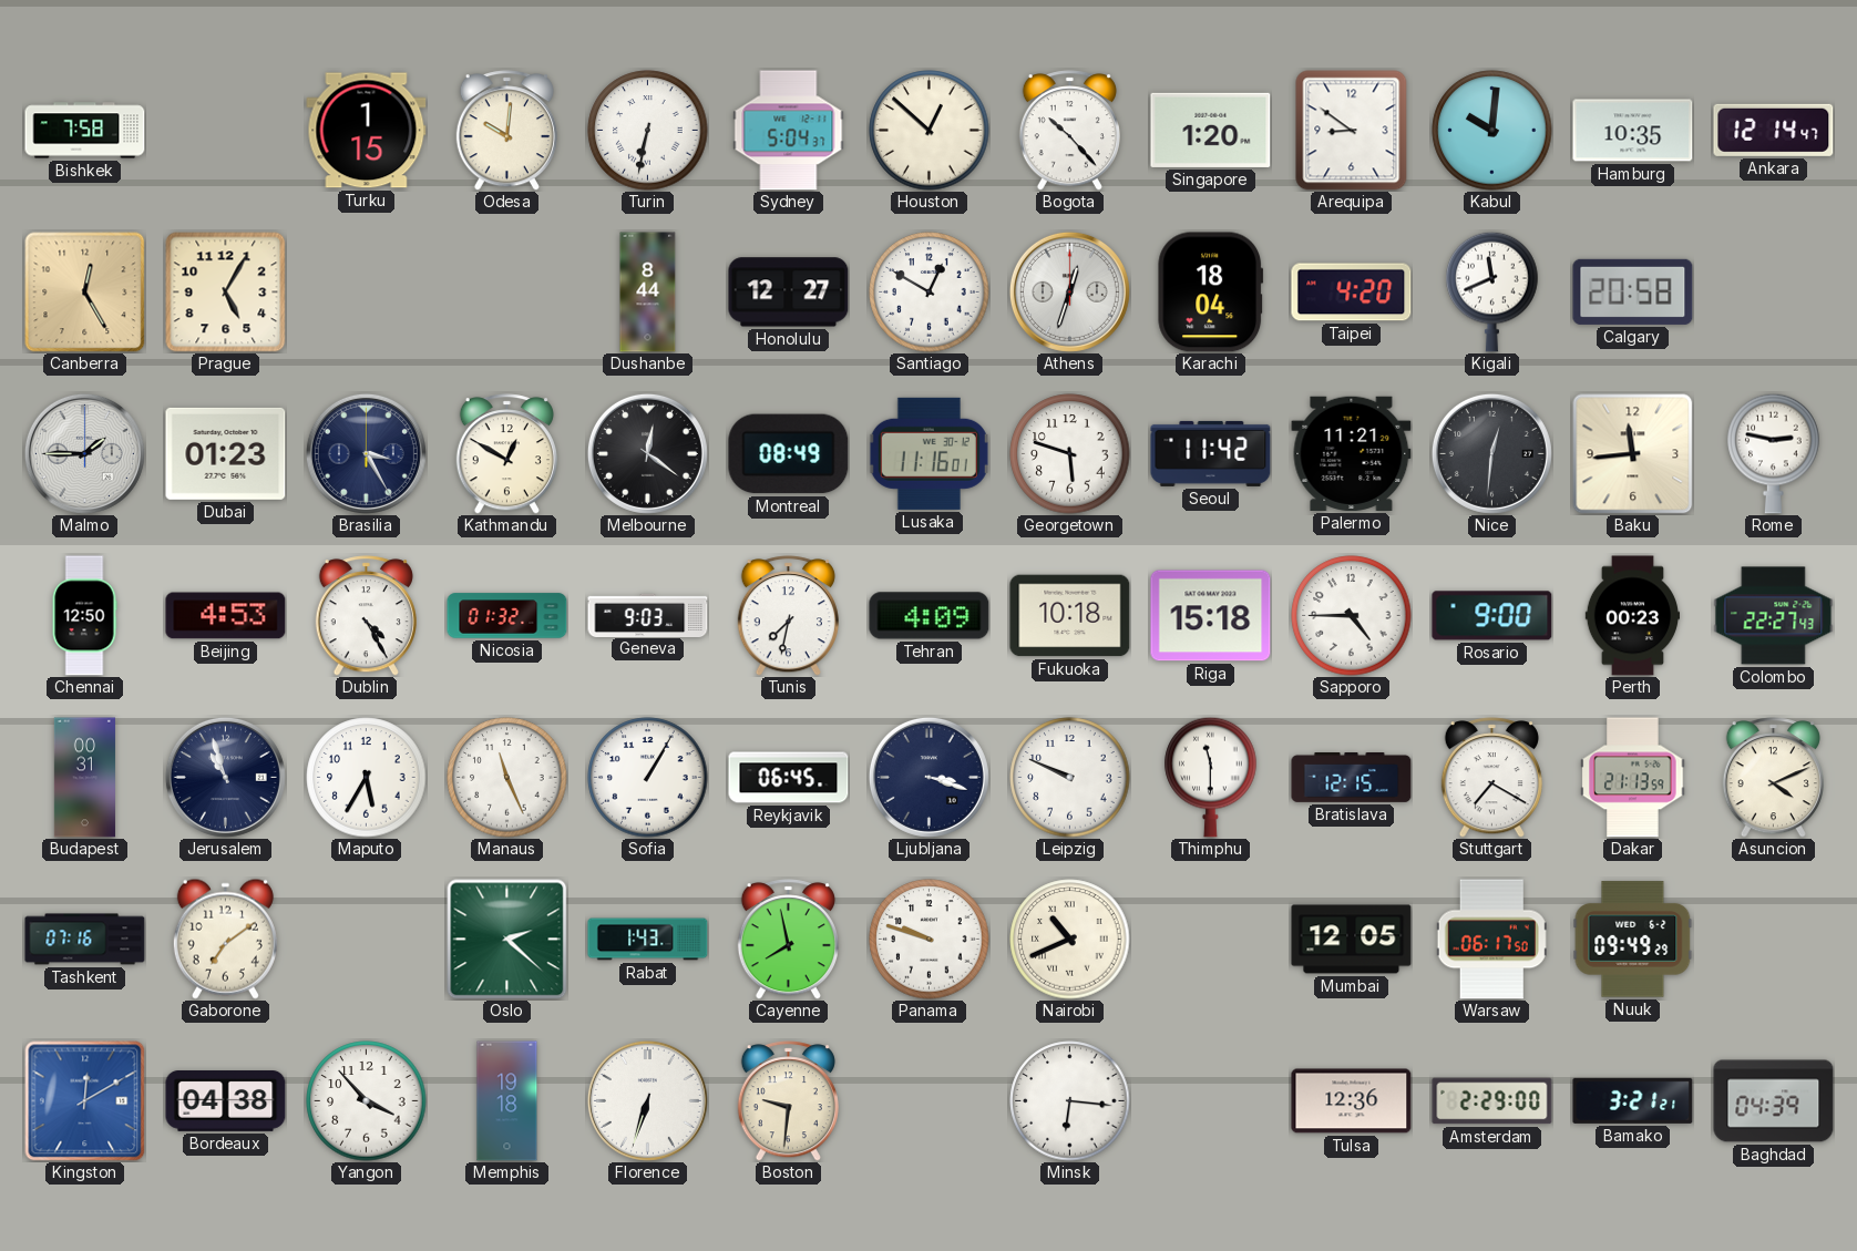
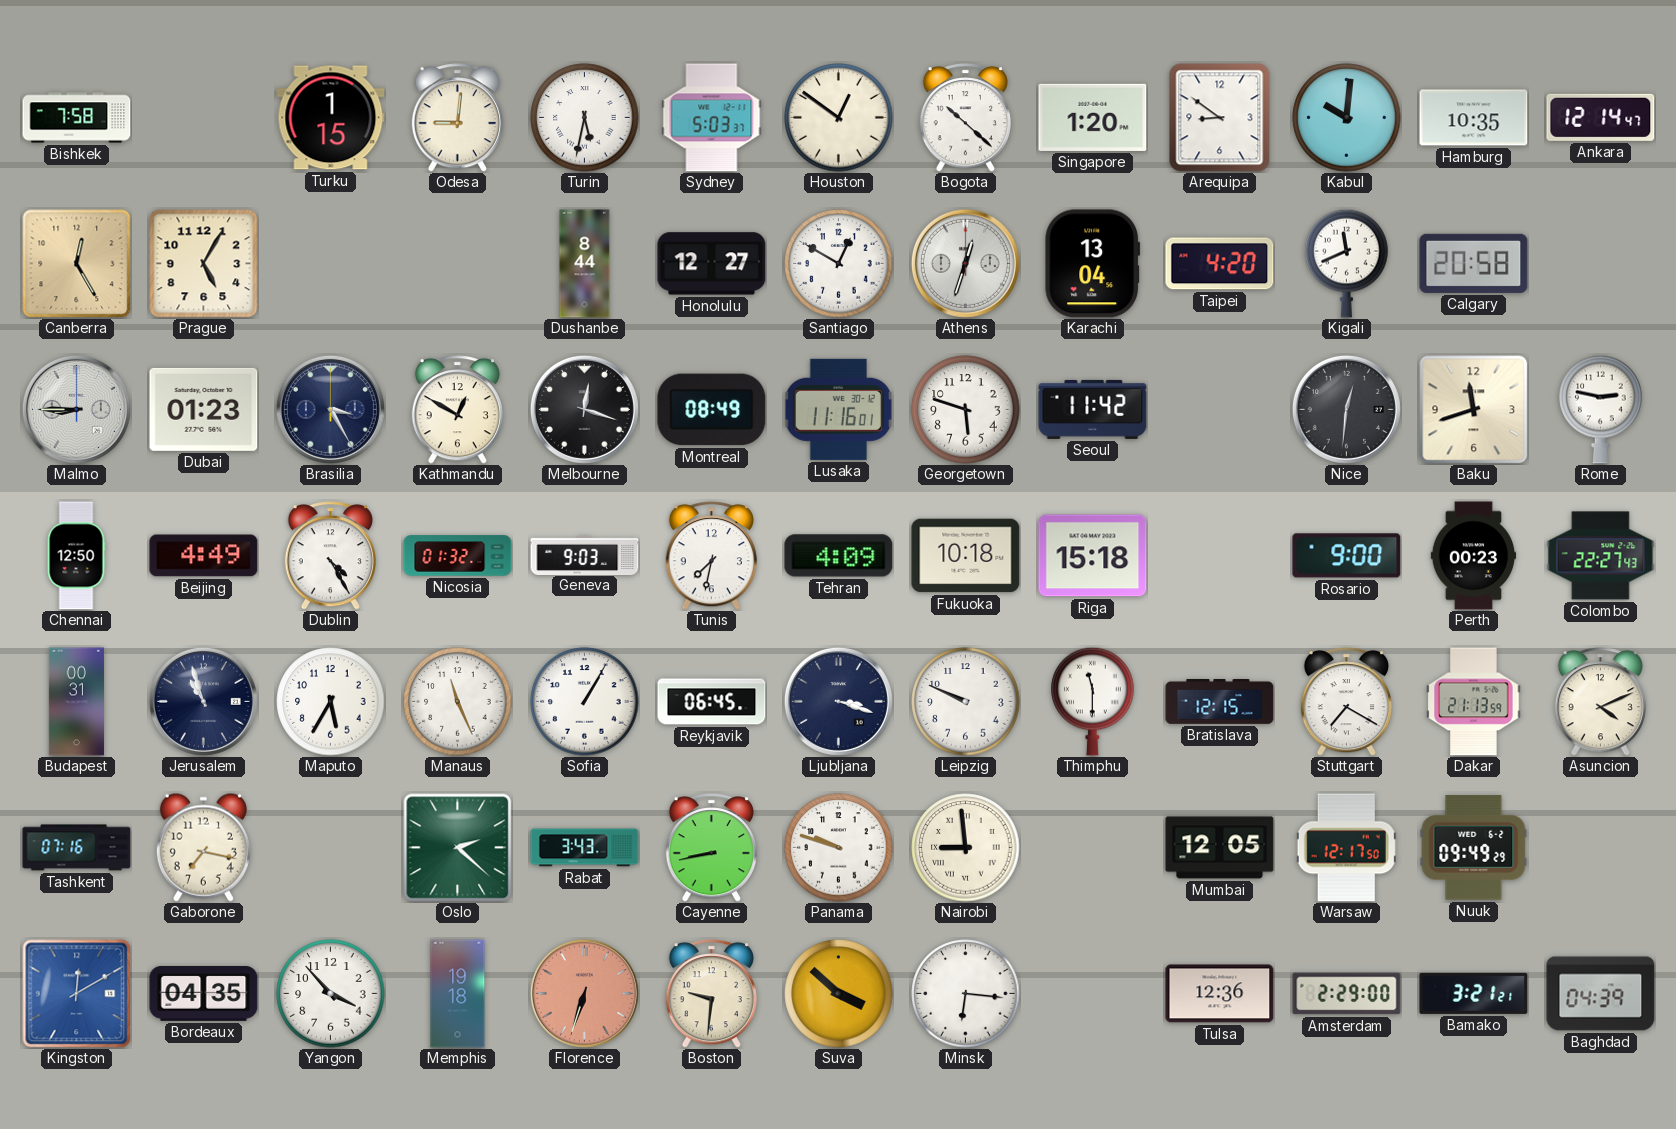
Odesa: 10:01 -> 9:01
Turin: 6:32 -> 5:32
Sydney: 5:04 -> 5:03
Houston: 12:52 -> 12:51
Bogota: 10:23 -> 10:22
Karachi: 18:04 -> 13:04
Malmo: 1:45 -> 8:45
Melbourne: 12:21 -> 12:18
Palermo: 11:21 -> none
Baku: 11:44 -> 11:42
Beijing: 4:53 -> 4:49
Sapporo: 4:45 -> none
Gaborone: 7:09 -> 7:17
Rabat: 1:43 -> 3:43
Cayenne: 7:58 -> 8:43
Nairobi: 10:41 -> 8:59
Warsaw: 06:17 -> 12:17
Bordeaux: 04:38 -> 04:35
Florence dial: white -> salmon
Suva: none -> 3:52
